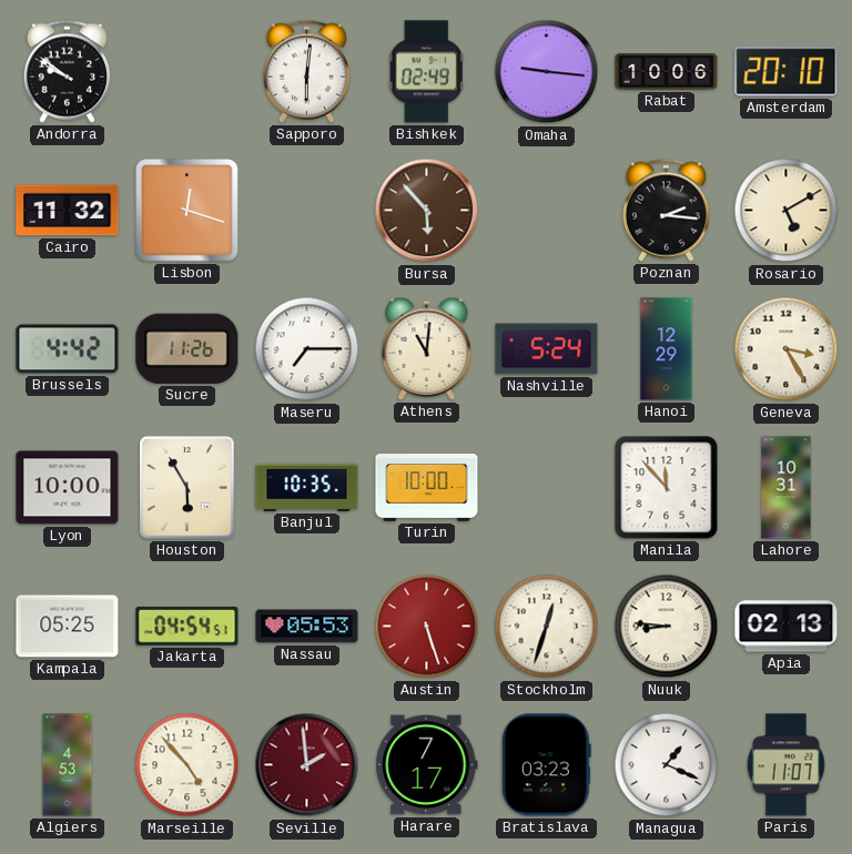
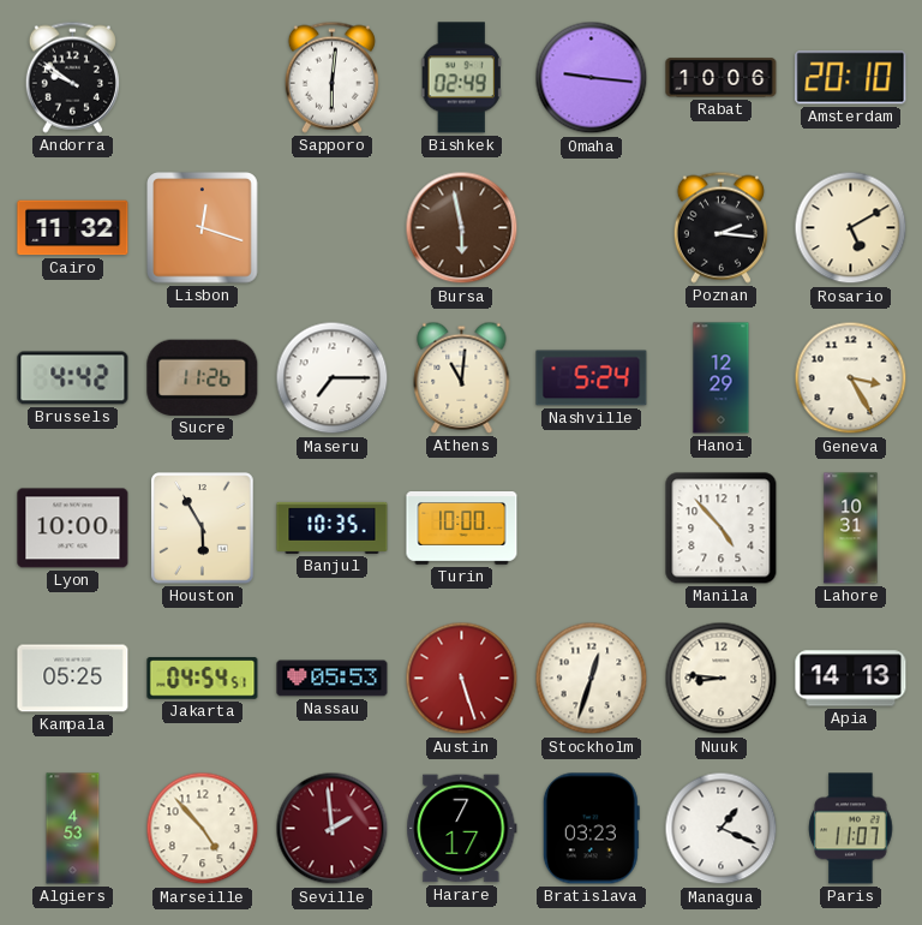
Bursa: 5:53 -> 5:58
Manila: 11:53 -> 4:53
Apia: 02:13 -> 14:13
